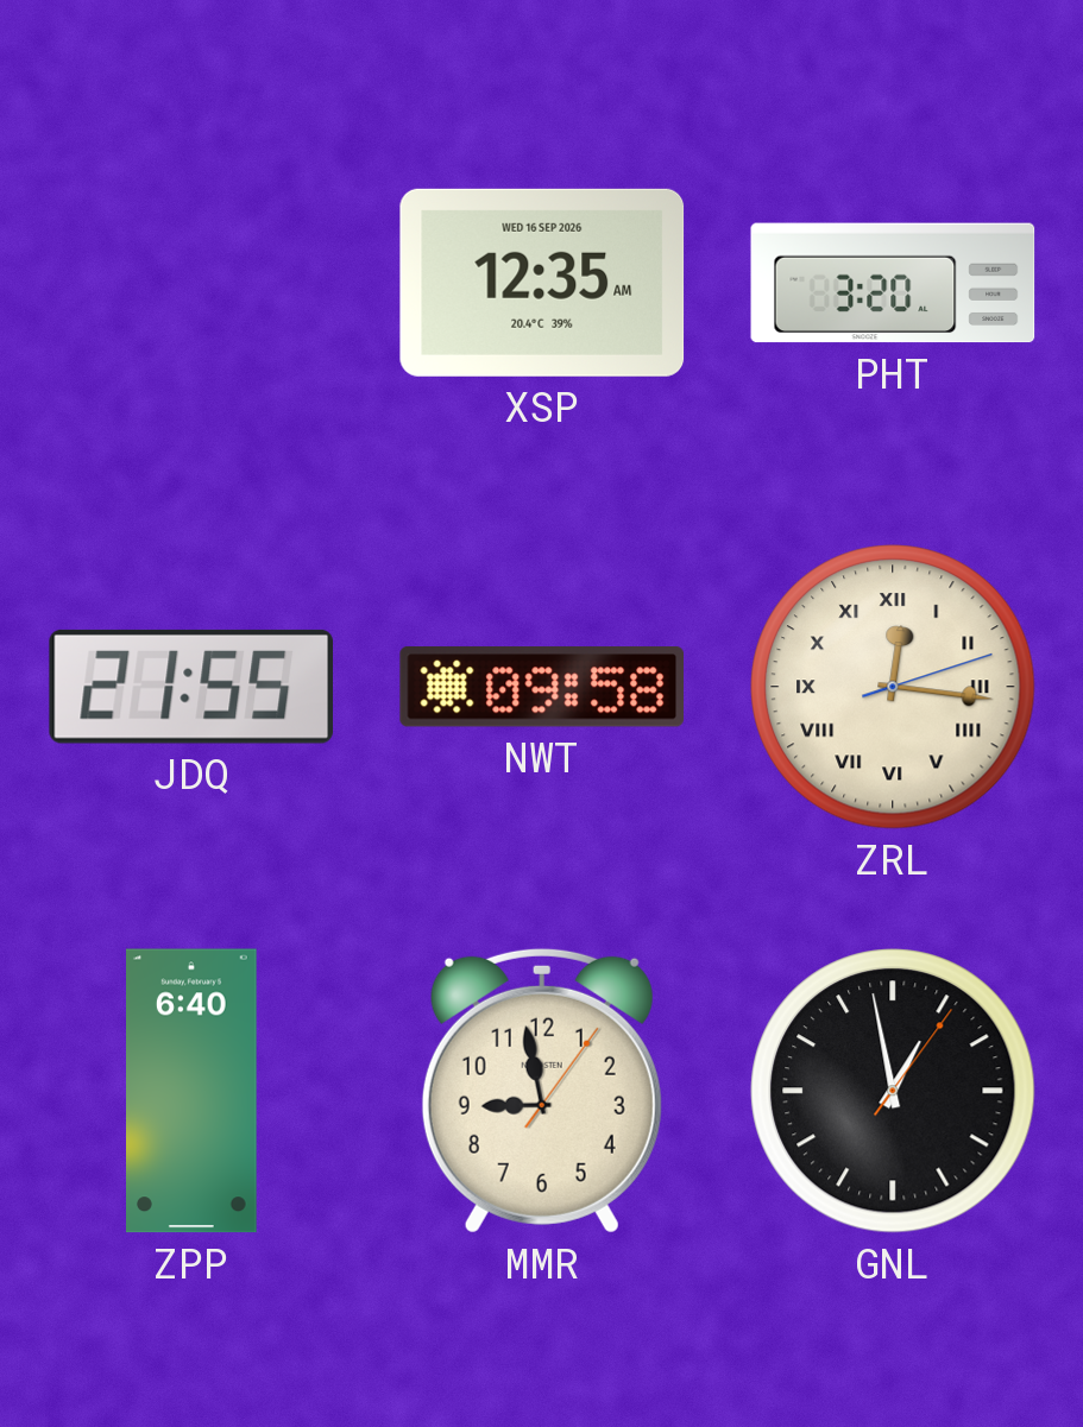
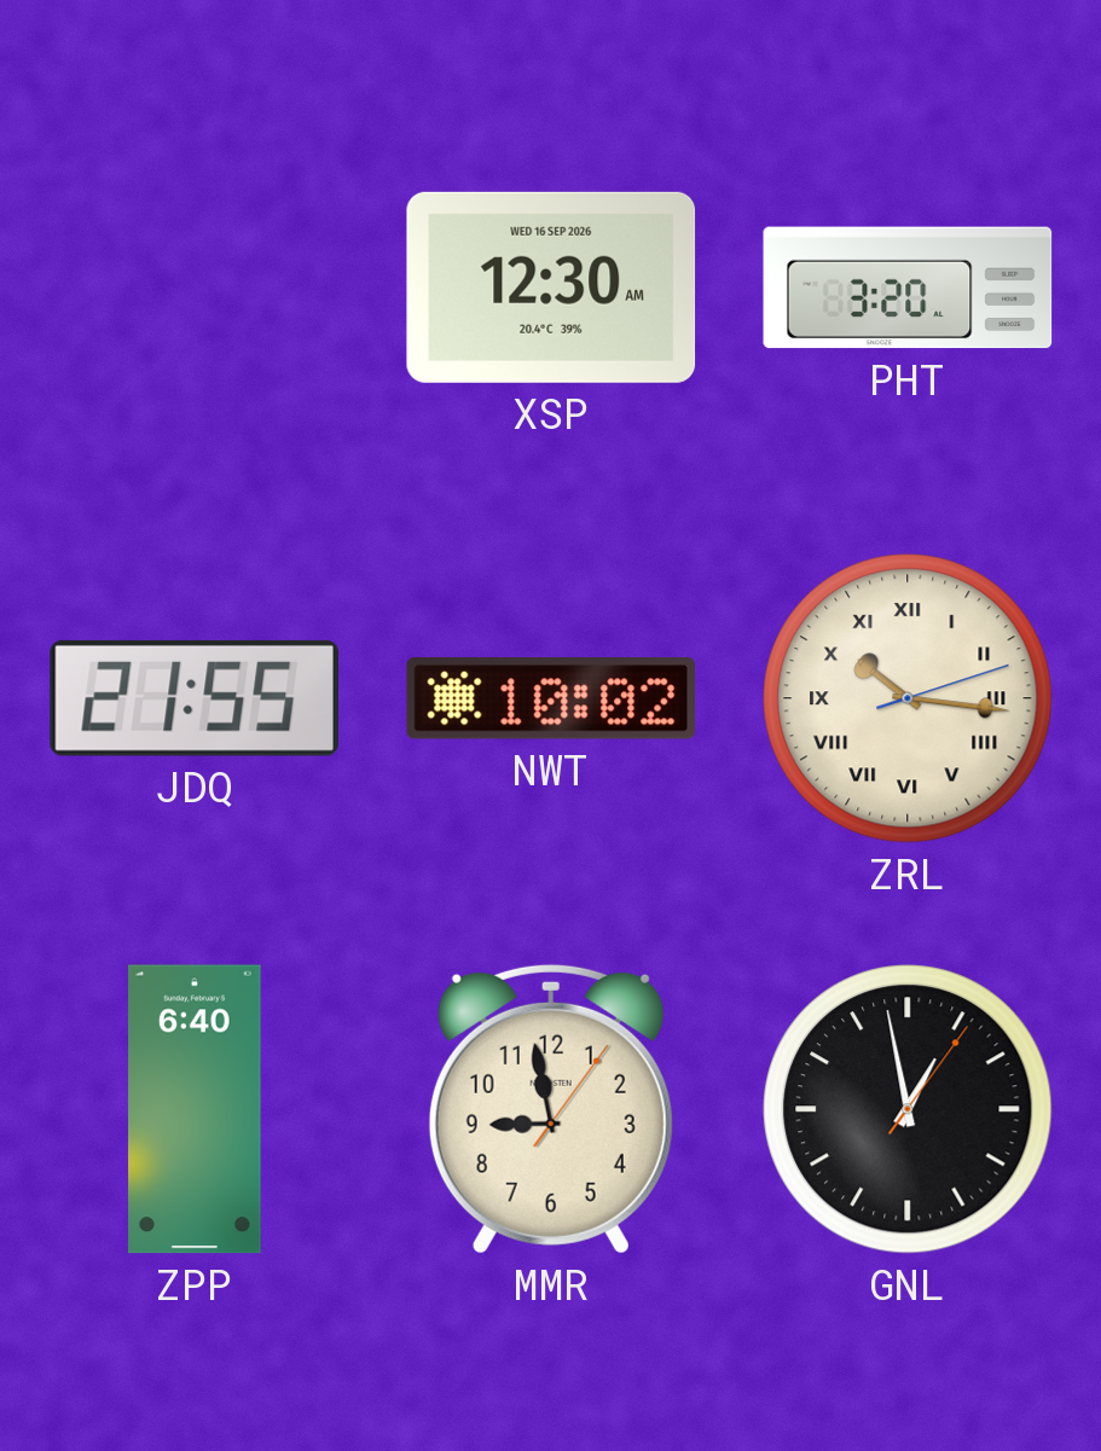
XSP: 12:35 -> 12:30
NWT: 09:58 -> 10:02
ZRL: 12:16 -> 10:16
